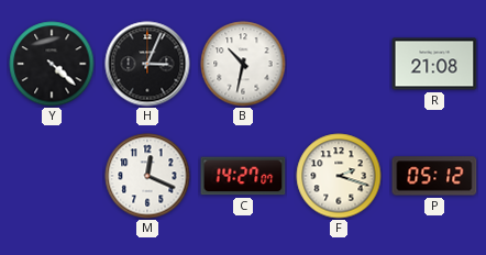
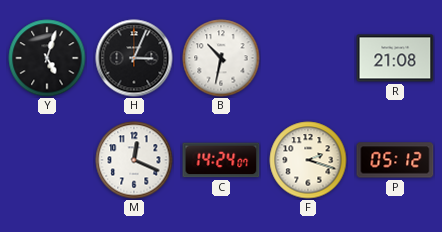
Y: 4:22 -> 5:03
C: 14:27 -> 14:24
